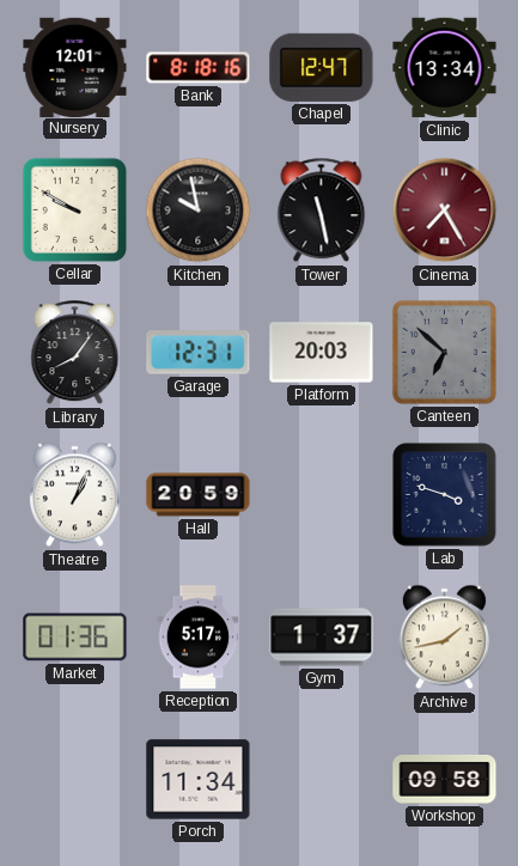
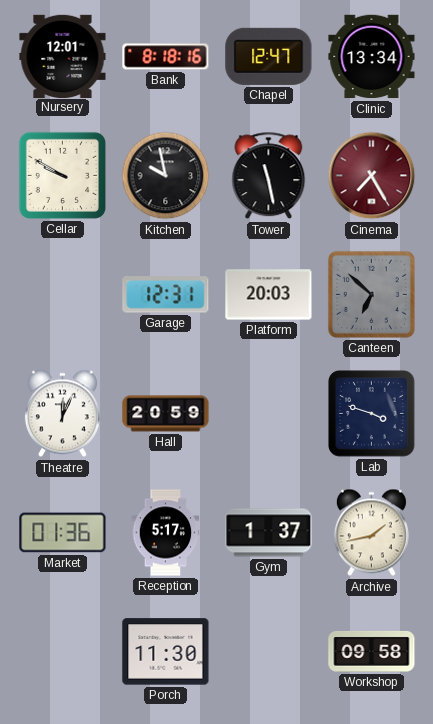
Library: 8:06 -> none
Theatre: 1:04 -> 12:04
Porch: 11:34 -> 11:30
